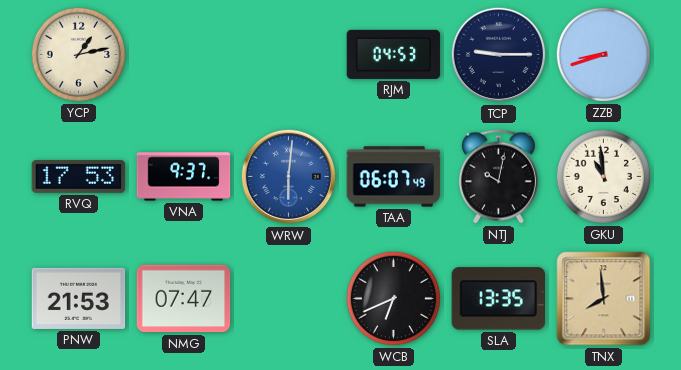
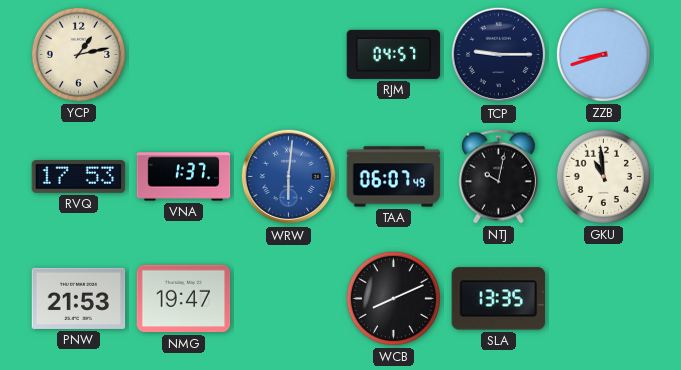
RJM: 04:53 -> 04:57
VNA: 9:37 -> 1:37
NMG: 07:47 -> 19:47
WCB: 6:41 -> 8:11
TNX: 7:59 -> none
